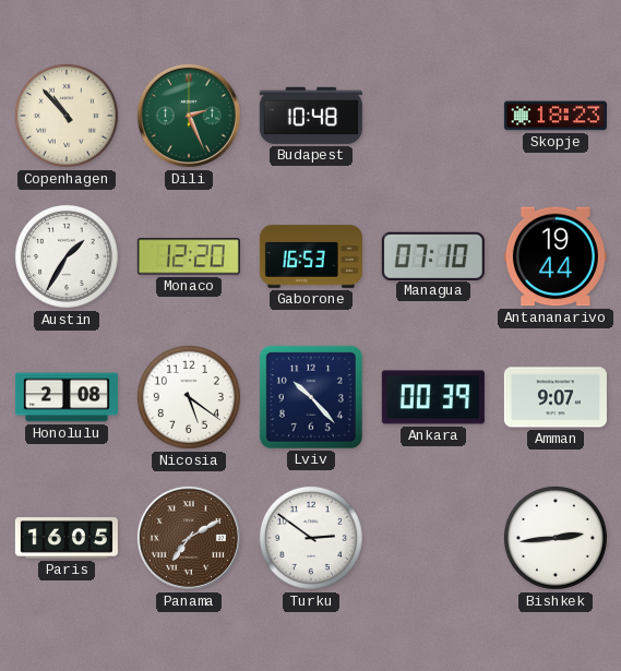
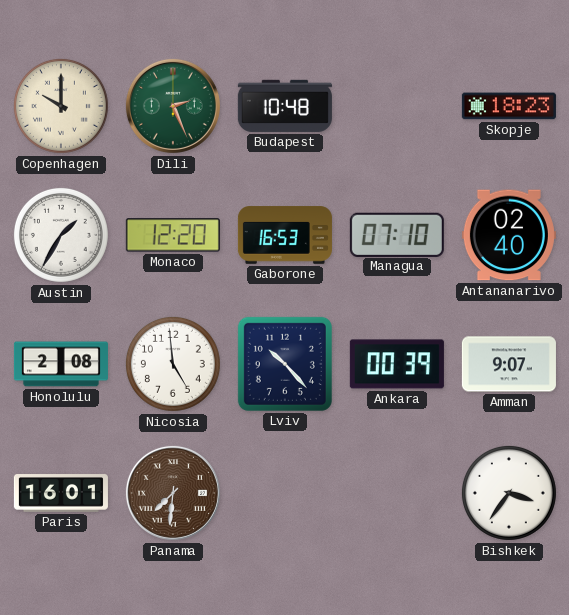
Copenhagen: 10:53 -> 10:00
Antananarivo: 19:44 -> 02:40
Nicosia: 5:21 -> 4:59
Paris: 16:05 -> 16:01
Panama: 7:10 -> 7:31
Turku: 2:51 -> none
Bishkek: 2:44 -> 3:36
